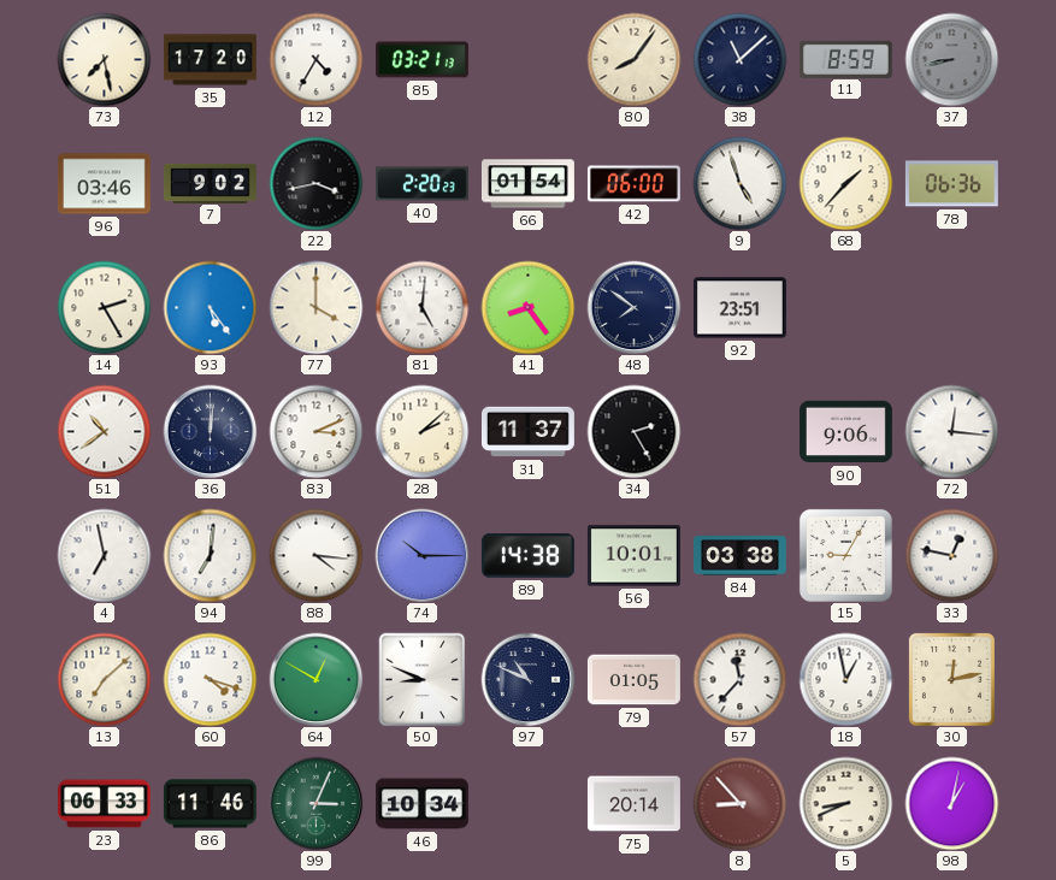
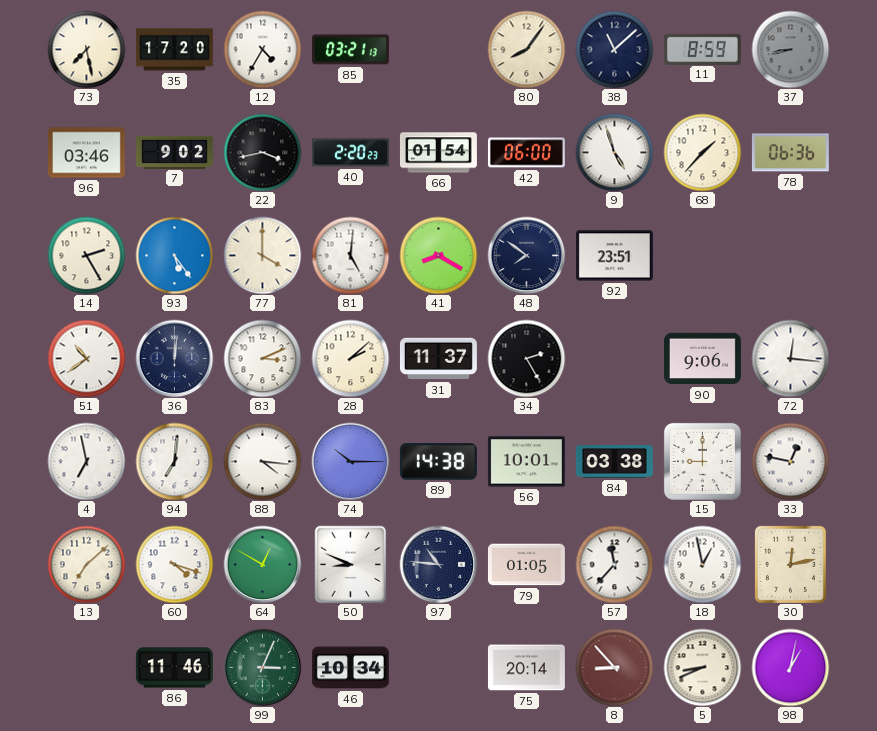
41: 8:24 -> 8:20
15: 9:05 -> 9:00
97: 10:49 -> 10:46
23: 06:33 -> none
